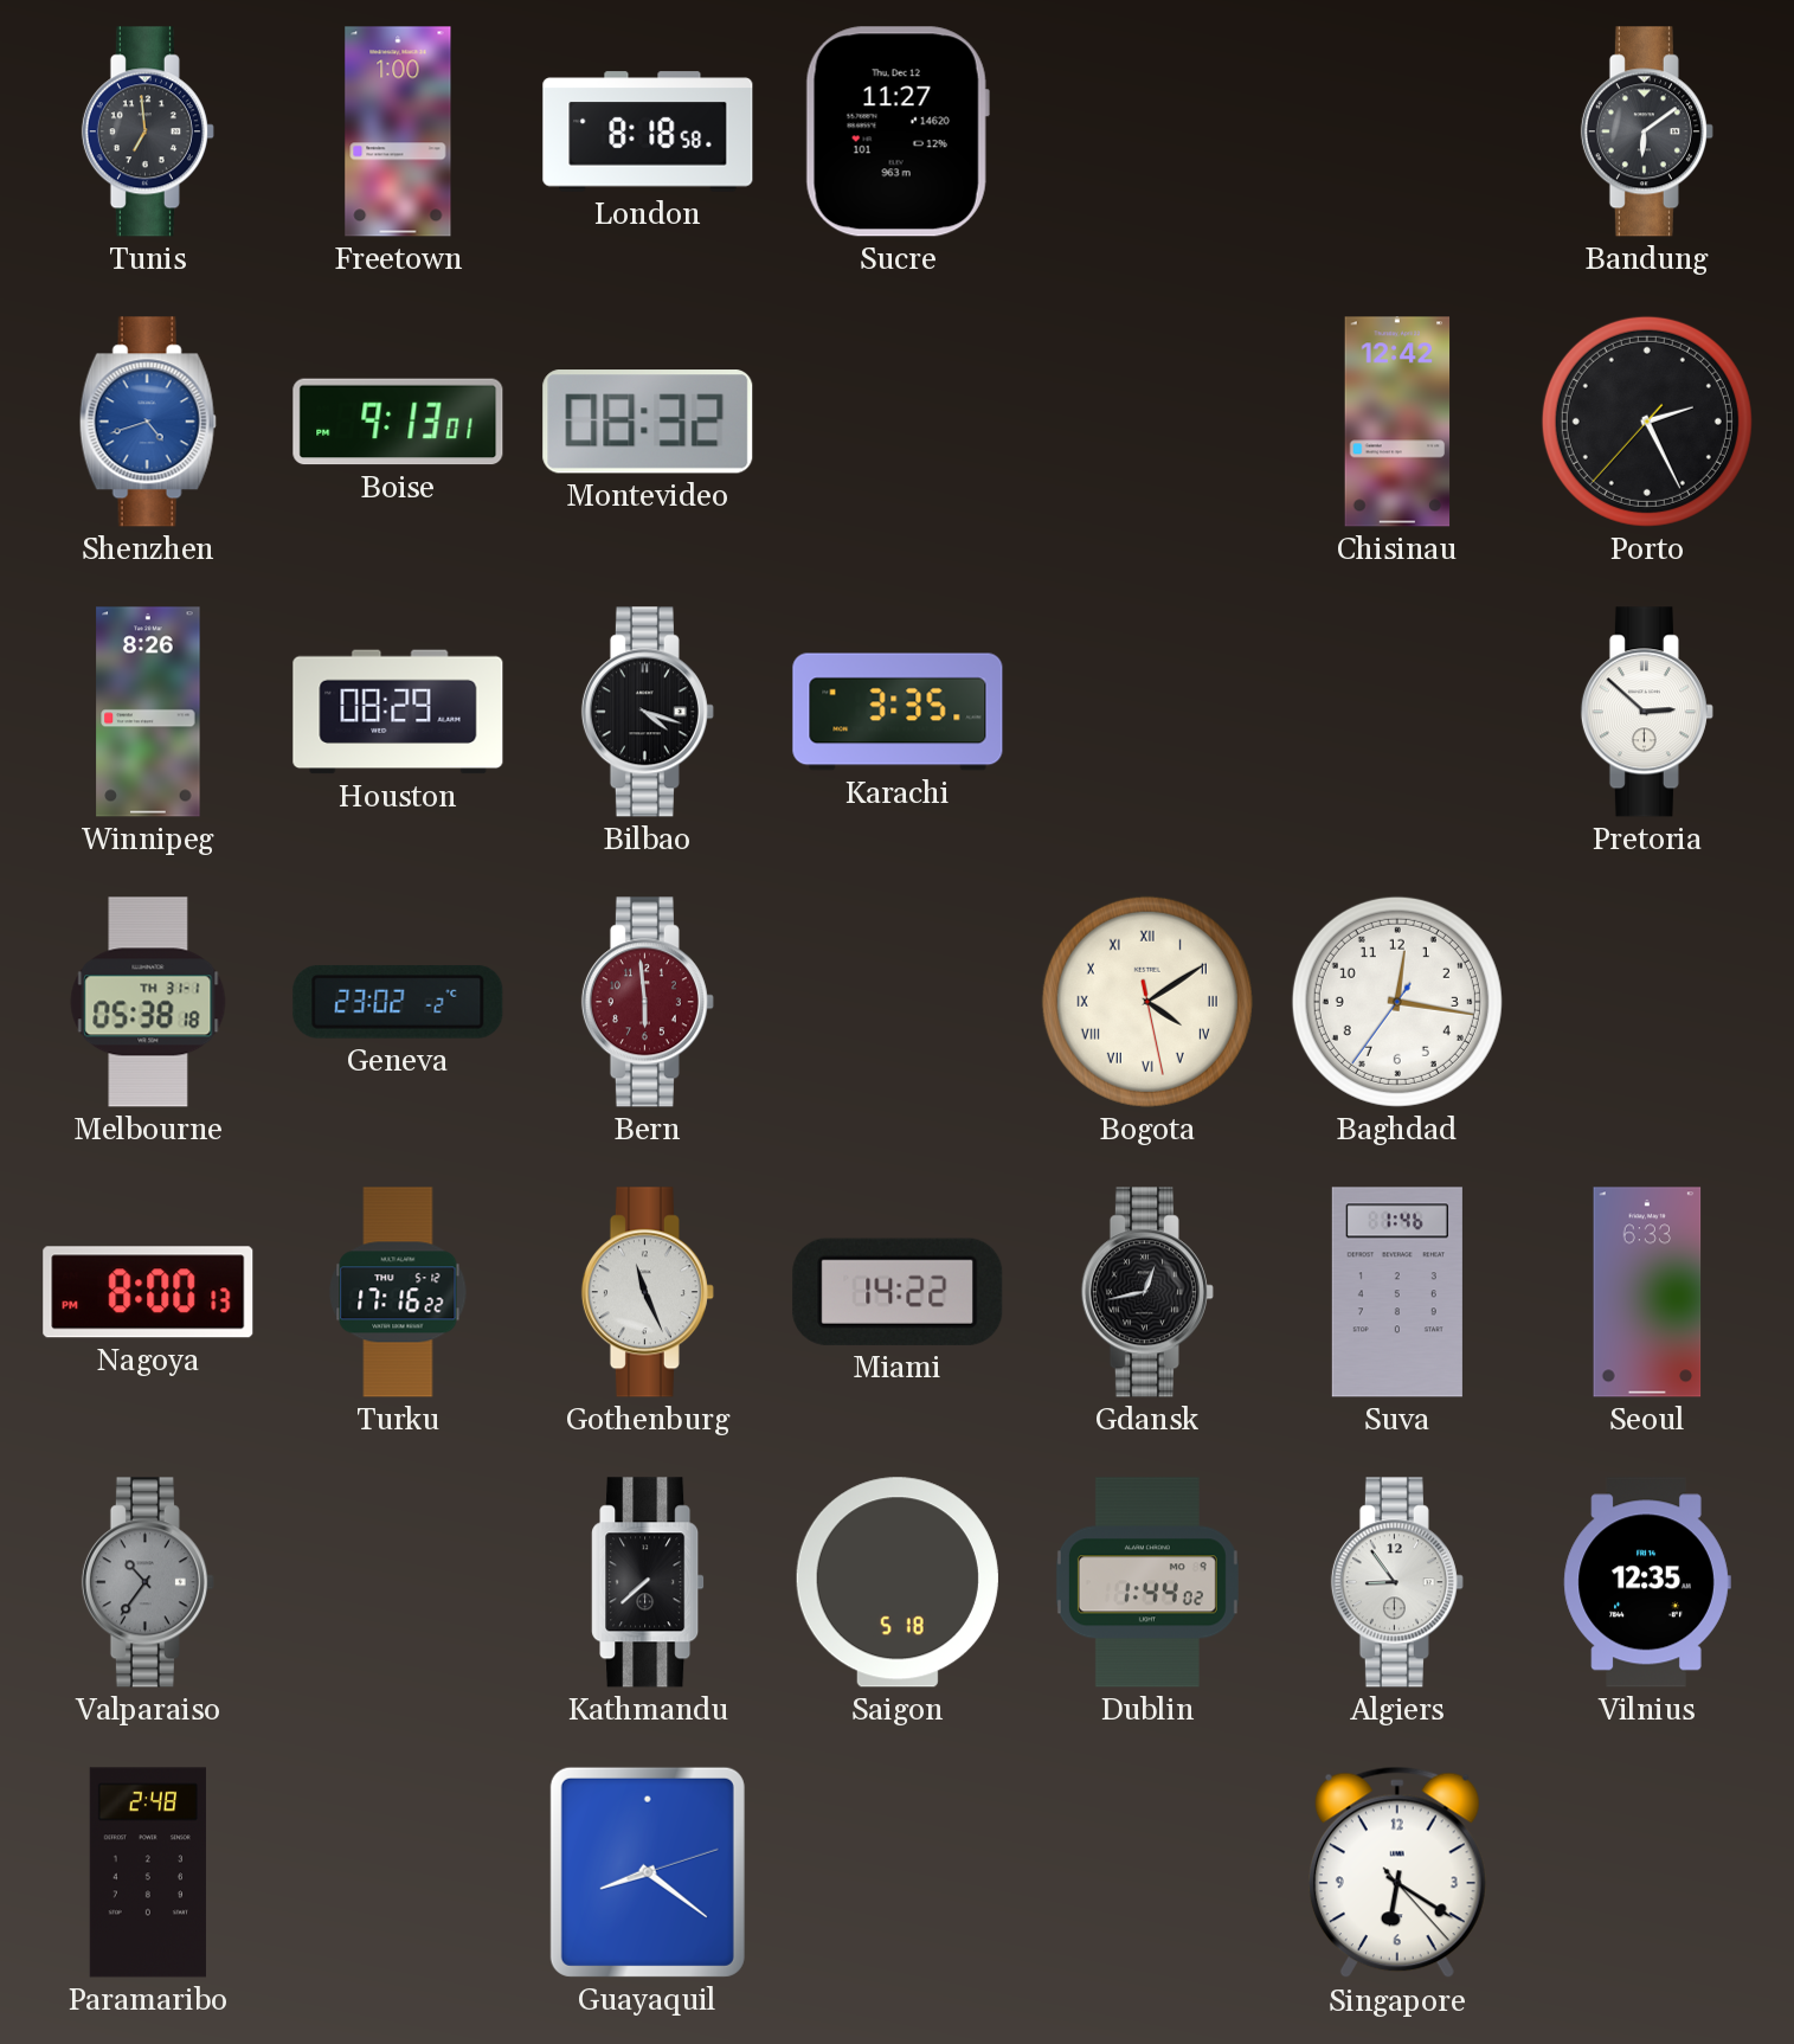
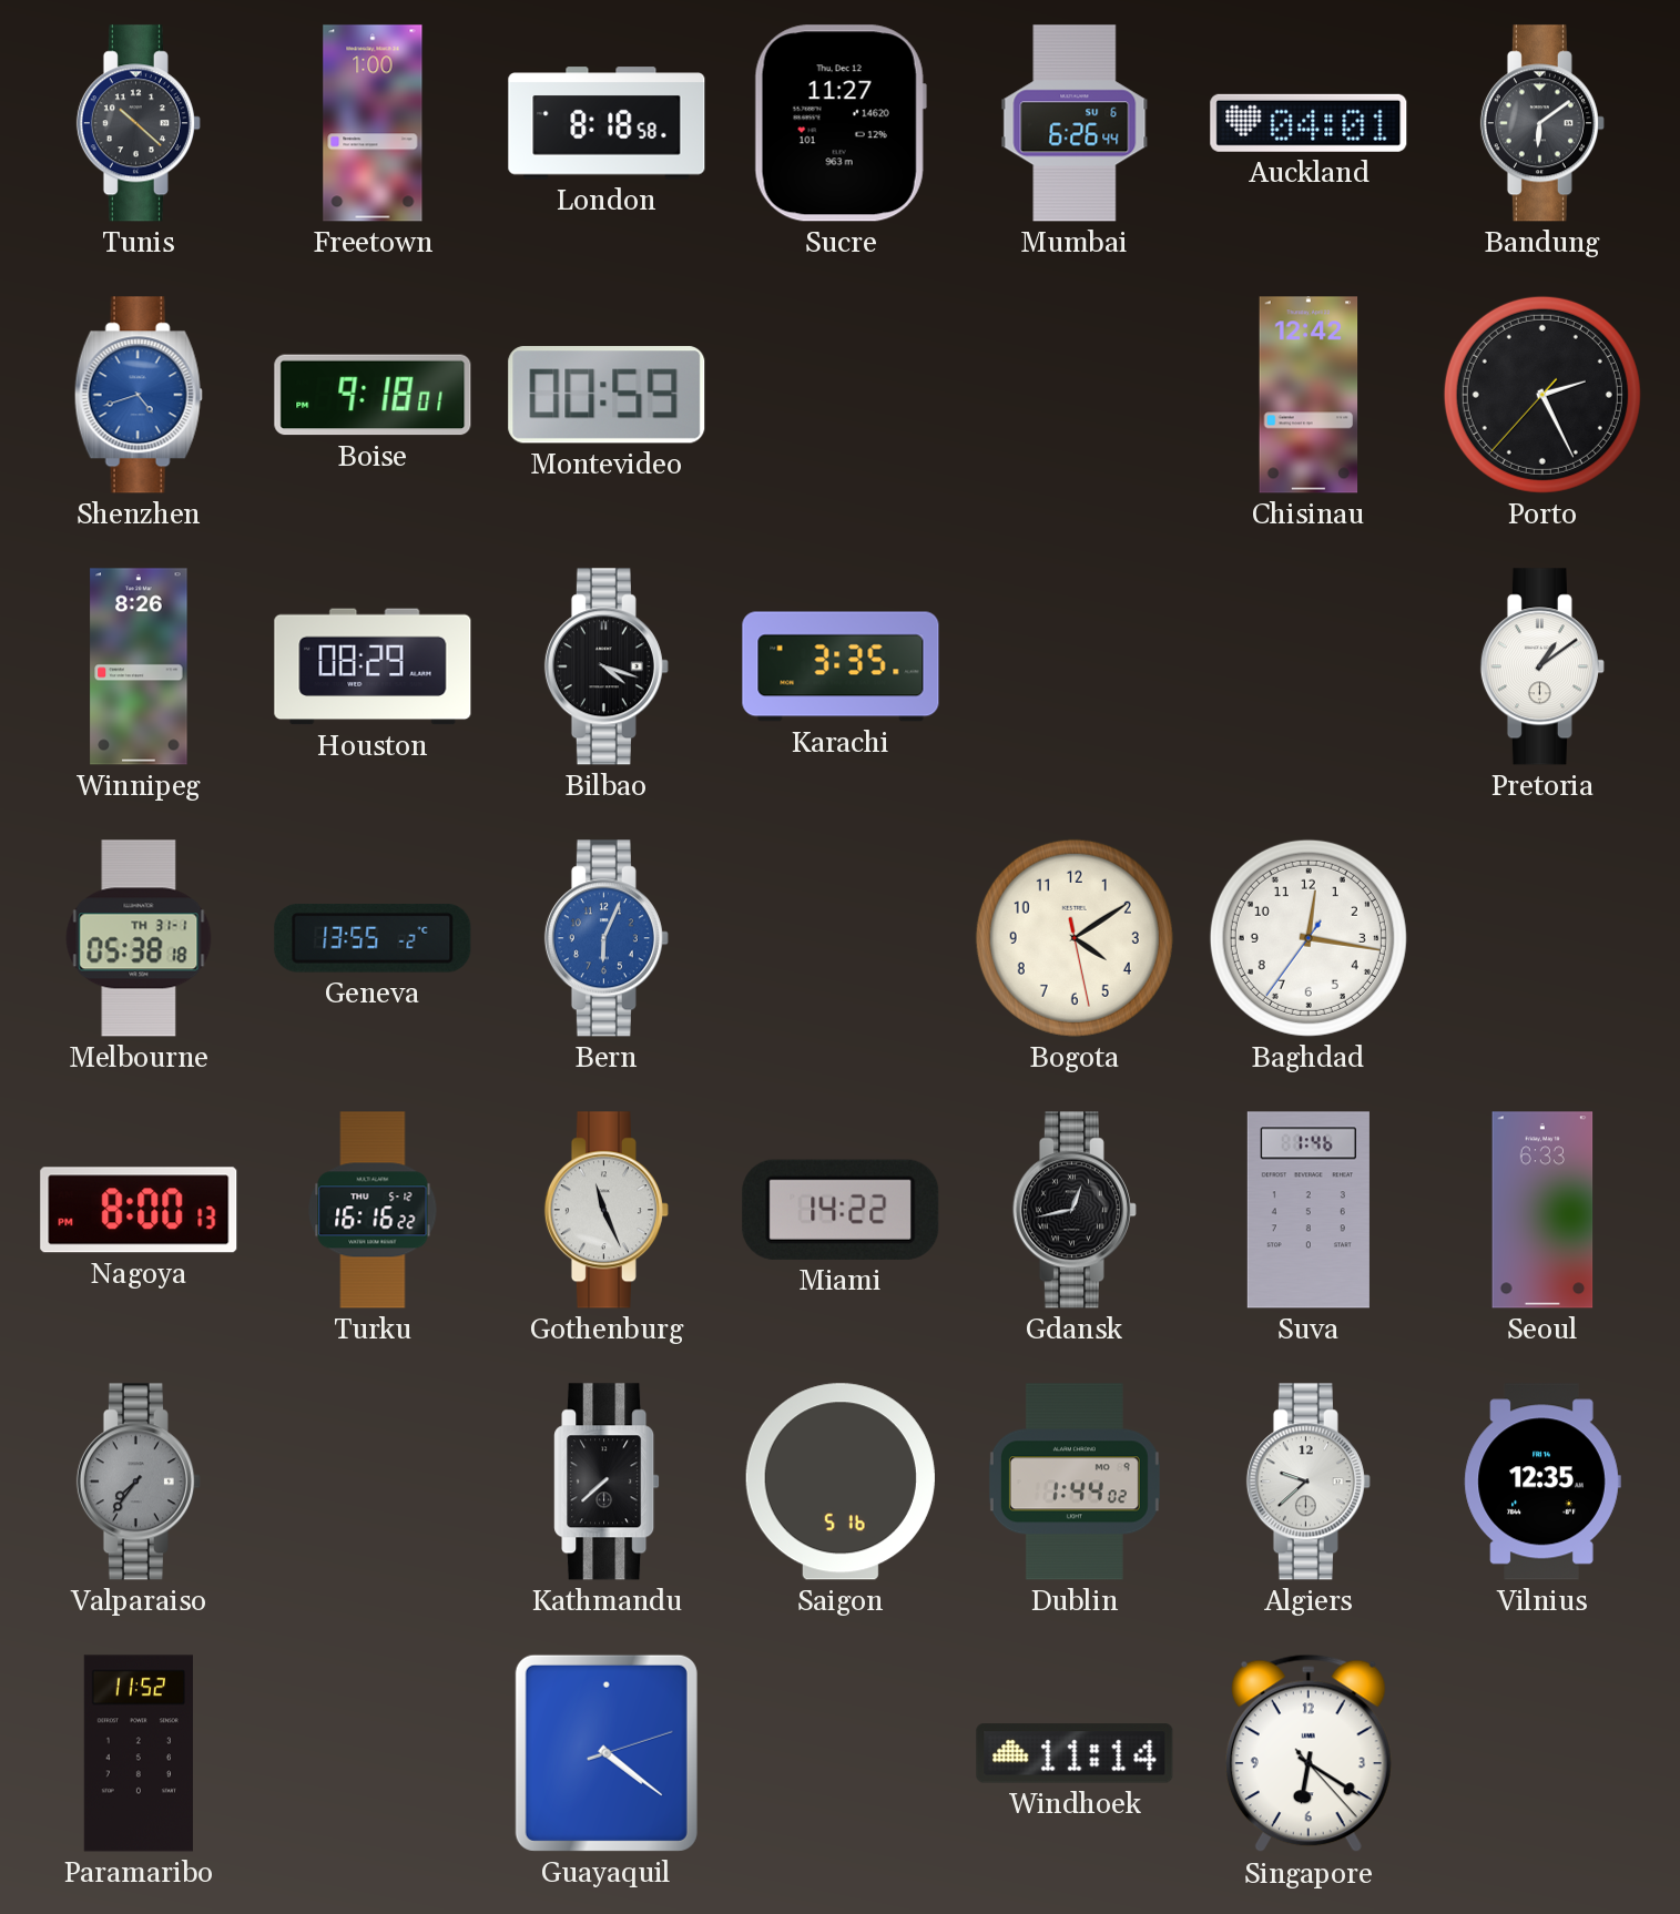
Tunis: 6:59 -> 10:22
Mumbai: none -> 6:26
Auckland: none -> 04:01
Boise: 9:13 -> 9:18
Montevideo: 08:32 -> 00:59
Pretoria: 2:52 -> 1:09
Geneva: 23:02 -> 13:55
Bern: 5:59 -> 6:04
Bern dial: burgundy -> blue
Bogota numerals: Roman -> Arabic
Turku: 17:16 -> 16:16
Valparaiso: 10:36 -> 7:36
Saigon: 5:18 -> 5:16
Algiers: 8:54 -> 9:38
Paramaribo: 2:48 -> 11:52
Guayaquil: 8:21 -> 4:21
Windhoek: none -> 11:14
